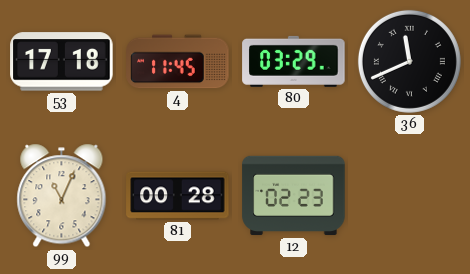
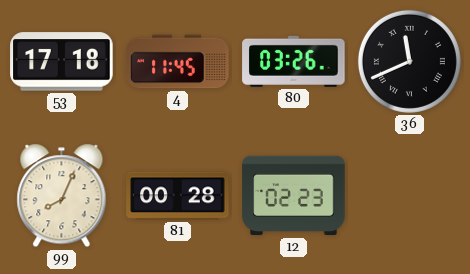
80: 03:29 -> 03:26
99: 11:04 -> 8:04
